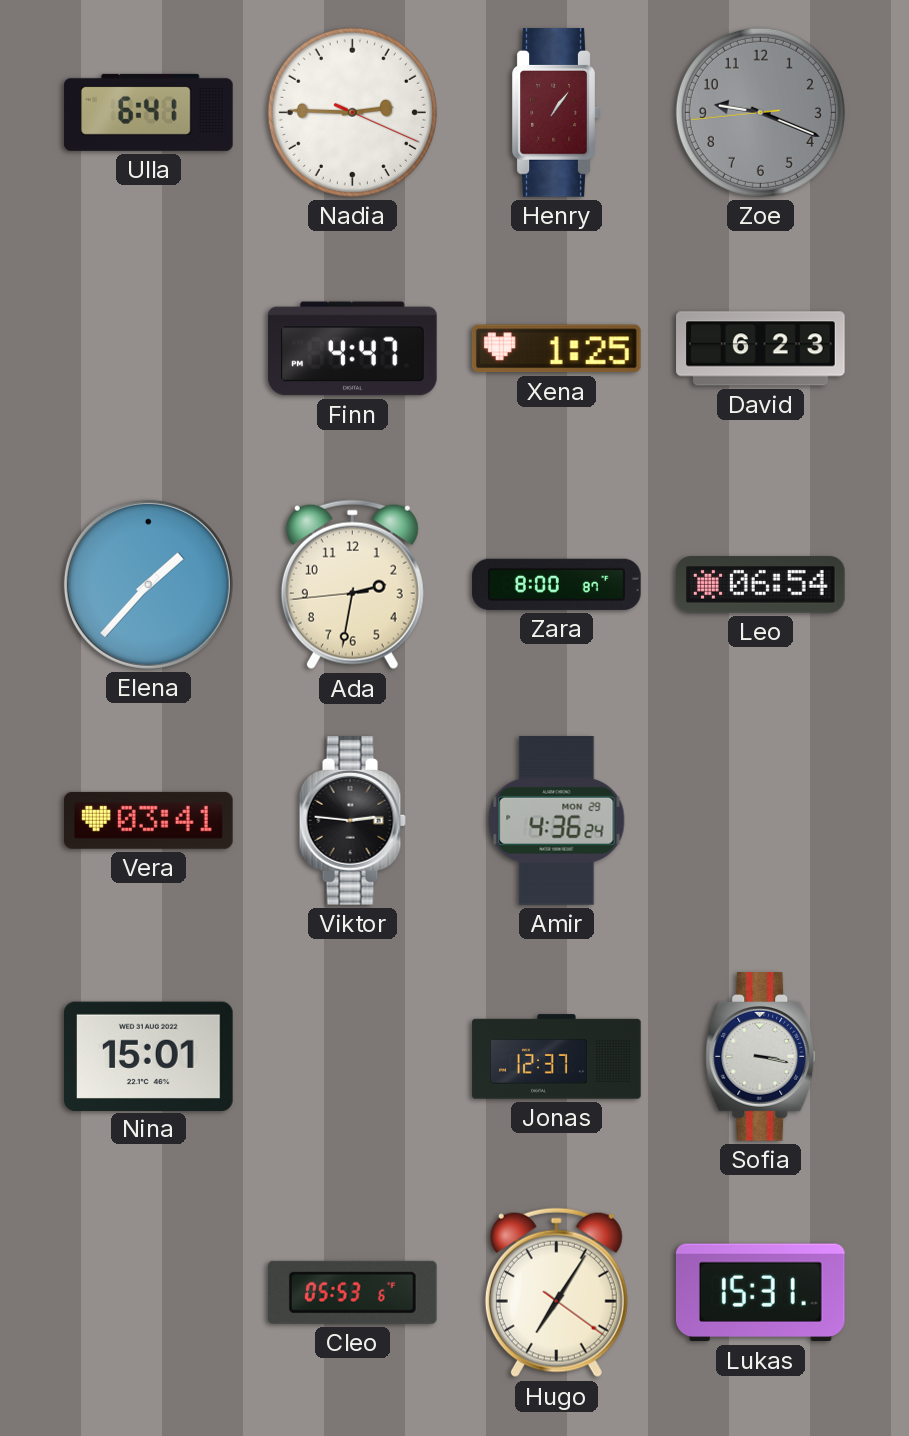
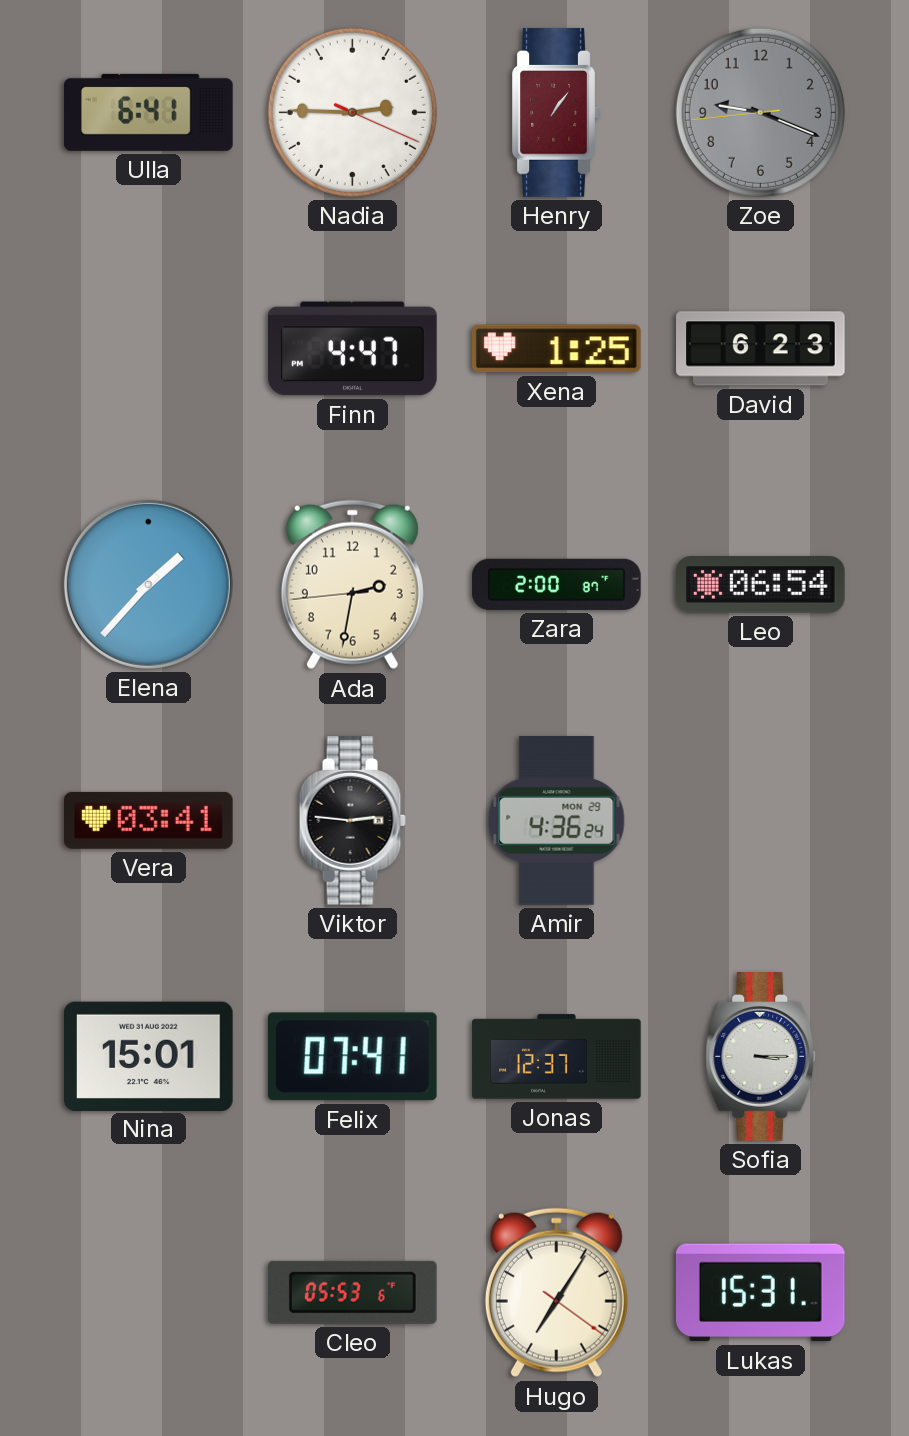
Zara: 8:00 -> 2:00
Felix: none -> 07:41
Sofia: 3:17 -> 3:15
